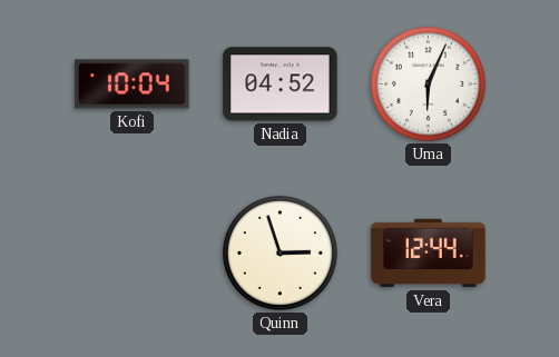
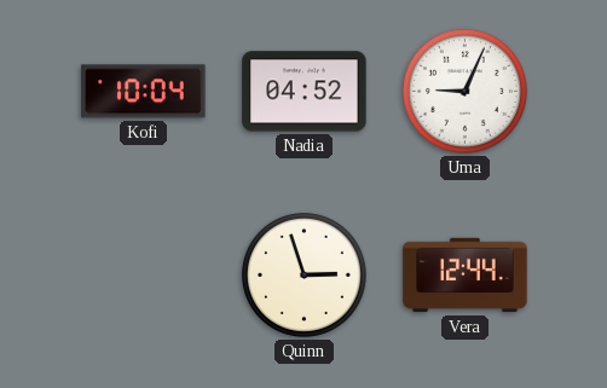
Uma: 6:04 -> 9:04
